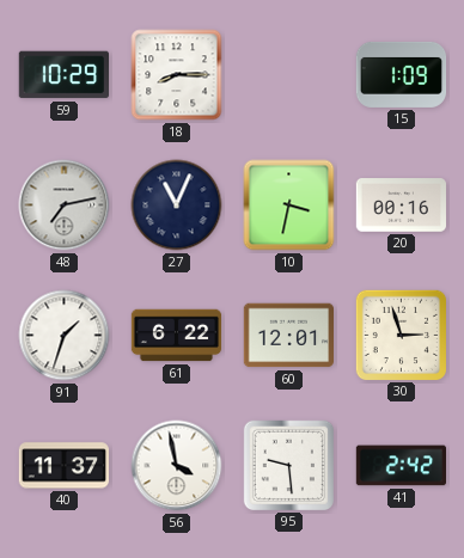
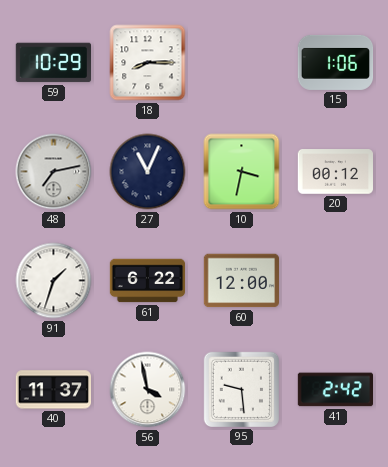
15: 1:09 -> 1:06
20: 00:16 -> 00:12
60: 12:01 -> 12:00
30: 2:57 -> none
